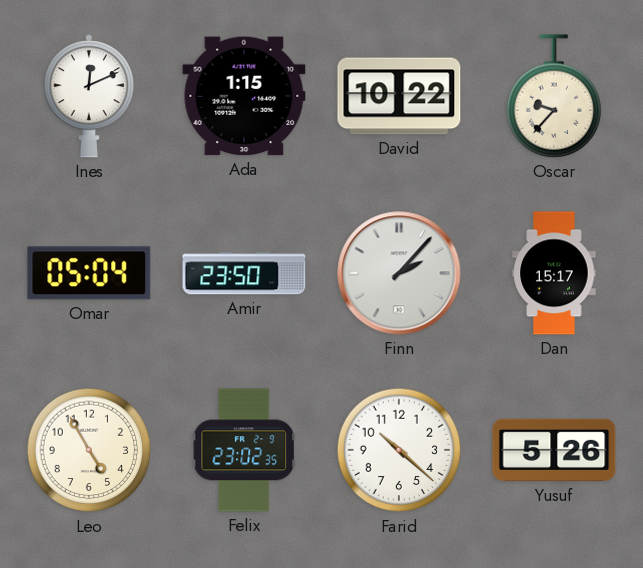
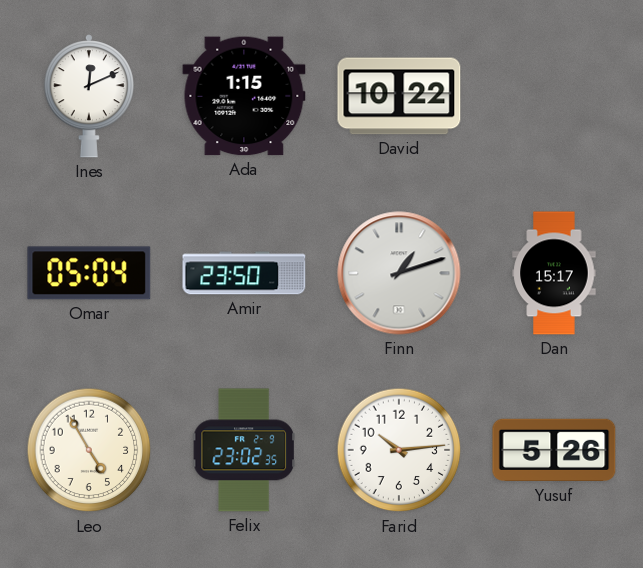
Oscar: 9:37 -> none
Finn: 2:07 -> 1:12
Farid: 10:22 -> 10:14
